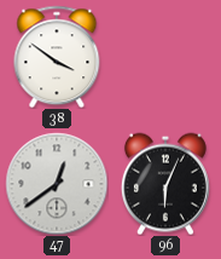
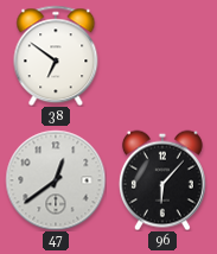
38: 3:51 -> 6:51
96: 6:04 -> 6:07
